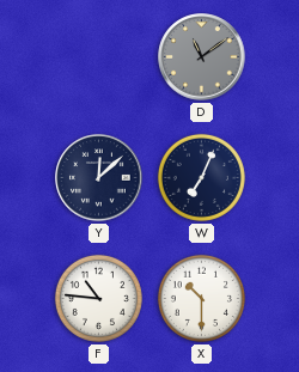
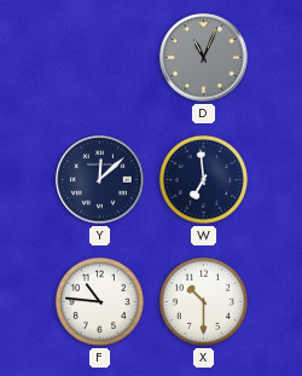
D: 11:09 -> 11:04
W: 7:04 -> 6:59
